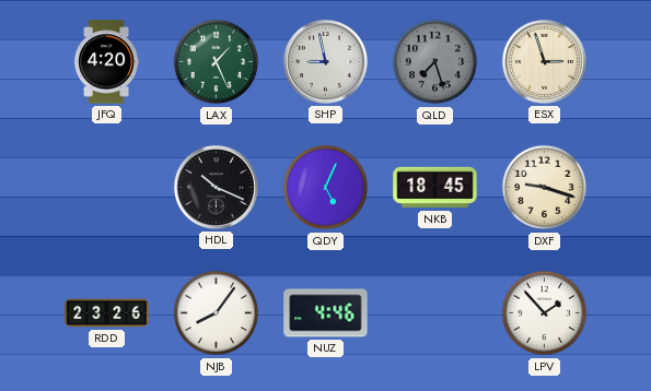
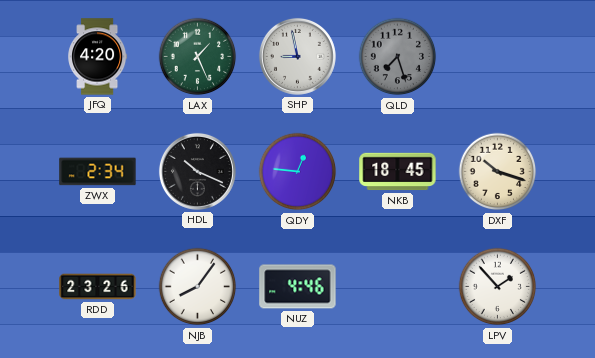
ESX: 2:57 -> none
ZWX: none -> 2:34
QDY: 5:04 -> 12:46
DXF: 9:18 -> 10:18
